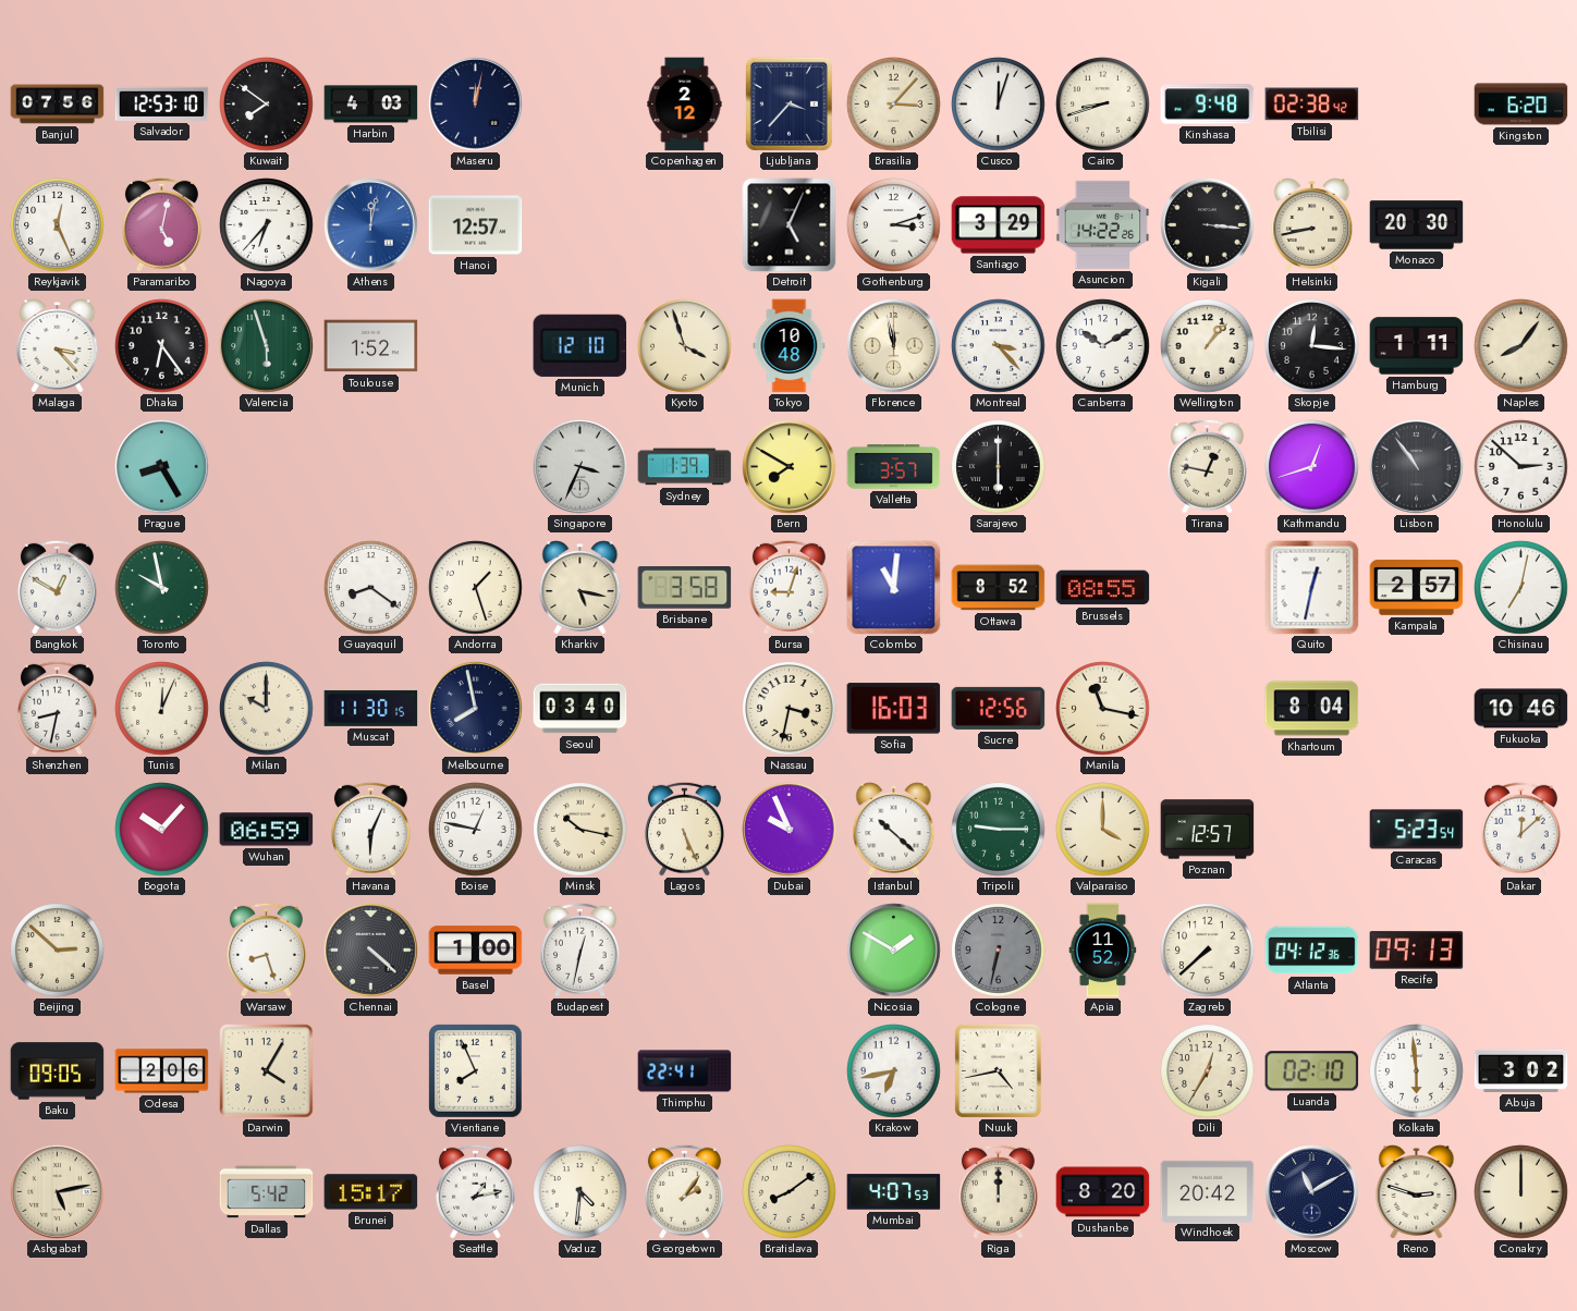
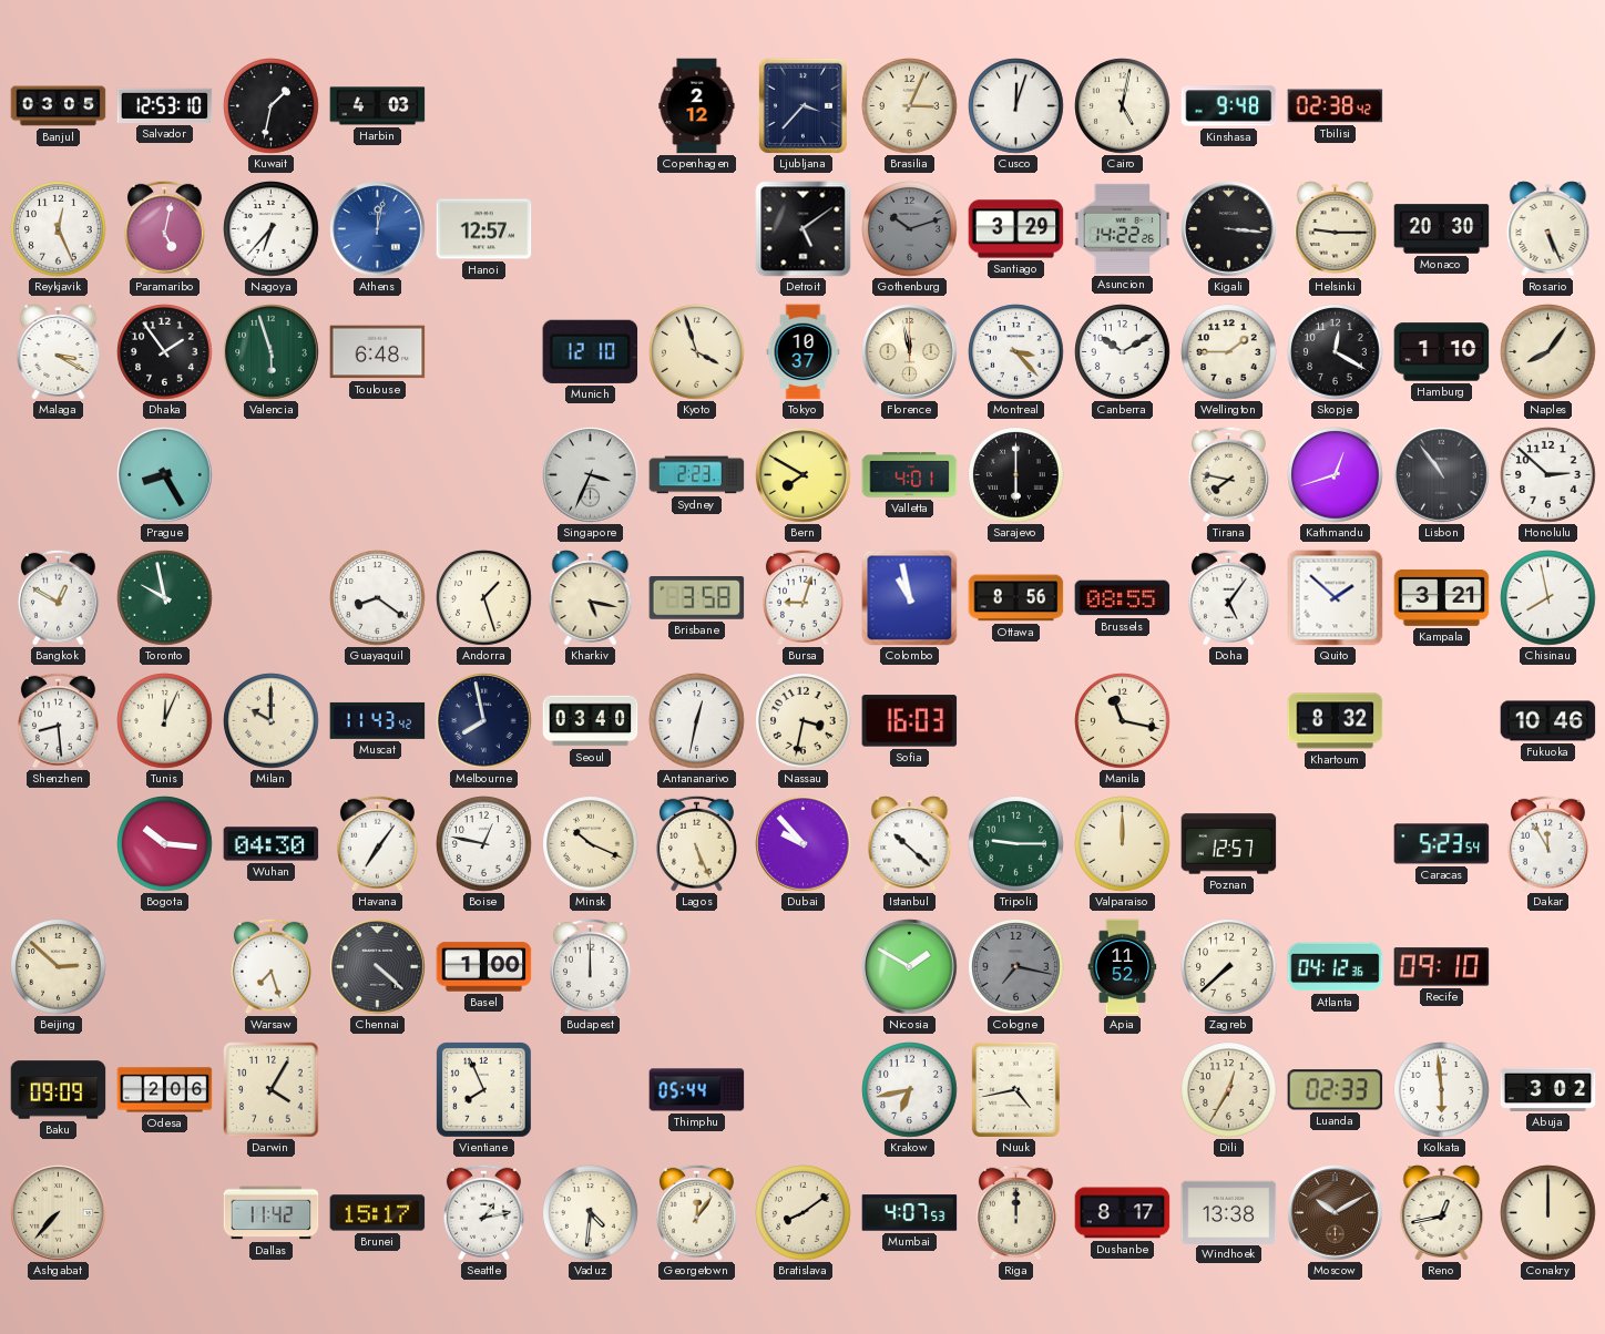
Banjul: 07:56 -> 03:05
Kuwait: 7:51 -> 1:32
Maseru: 12:02 -> none
Brasilia: 3:07 -> 3:04
Cairo: 8:42 -> 5:02
Kingston: 6:20 -> none
Detroit: 5:04 -> 5:09
Gothenburg: 3:12 -> 10:12
Gothenburg dial: white -> grey
Helsinki: 8:43 -> 9:15
Rosario: none -> 5:26
Malaga: 3:23 -> 3:20
Dhaka: 6:24 -> 1:54
Toulouse: 1:52 -> 6:48
Tokyo: 10:48 -> 10:37
Wellington: 1:07 -> 1:45
Skopje: 12:16 -> 12:20
Hamburg: 1:11 -> 1:10
Sydney: 1:39 -> 2:23
Valletta: 3:57 -> 4:01
Tirana: 12:47 -> 7:47
Colombo: 11:01 -> 10:58
Ottawa: 8:52 -> 8:56
Doha: none -> 5:06
Quito: 12:32 -> 1:52
Kampala: 2:57 -> 3:21
Chisinau: 7:02 -> 7:58
Shenzhen: 8:32 -> 8:29
Muscat: 11:30 -> 11:43
Antananarivo: none -> 12:32
Sucre: 12:56 -> none
Khartoum: 8:04 -> 8:32
Bogota: 10:07 -> 10:16
Wuhan: 06:59 -> 04:30
Havana: 6:04 -> 7:06
Minsk: 10:17 -> 10:19
Dubai: 9:56 -> 9:53
Valparaiso: 4:00 -> 12:00
Dakar: 12:08 -> 11:55
Warsaw: 8:27 -> 7:27
Budapest: 12:32 -> 12:00
Cologne: 6:32 -> 7:17
Recife: 09:13 -> 09:10
Baku: 09:05 -> 09:09
Thimphu: 22:41 -> 05:44
Luanda: 02:10 -> 02:33
Ashgabat: 5:13 -> 7:37
Dallas: 5:42 -> 11:42
Georgetown: 2:06 -> 12:06
Dushanbe: 8:20 -> 8:17
Windhoek: 20:42 -> 13:38
Moscow: 11:10 -> 10:10
Moscow dial: navy -> brown
Reno: 2:48 -> 12:43
